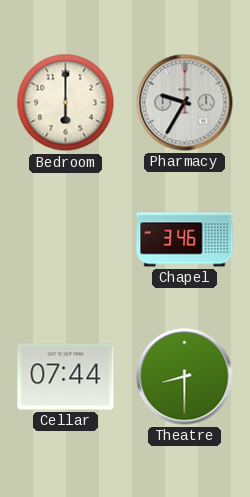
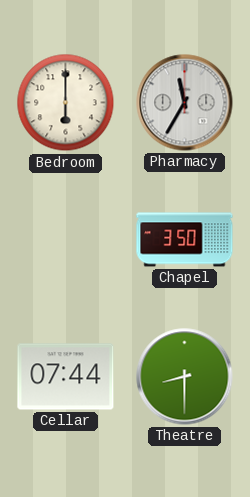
Pharmacy: 9:35 -> 11:35
Chapel: 3:46 -> 3:50
